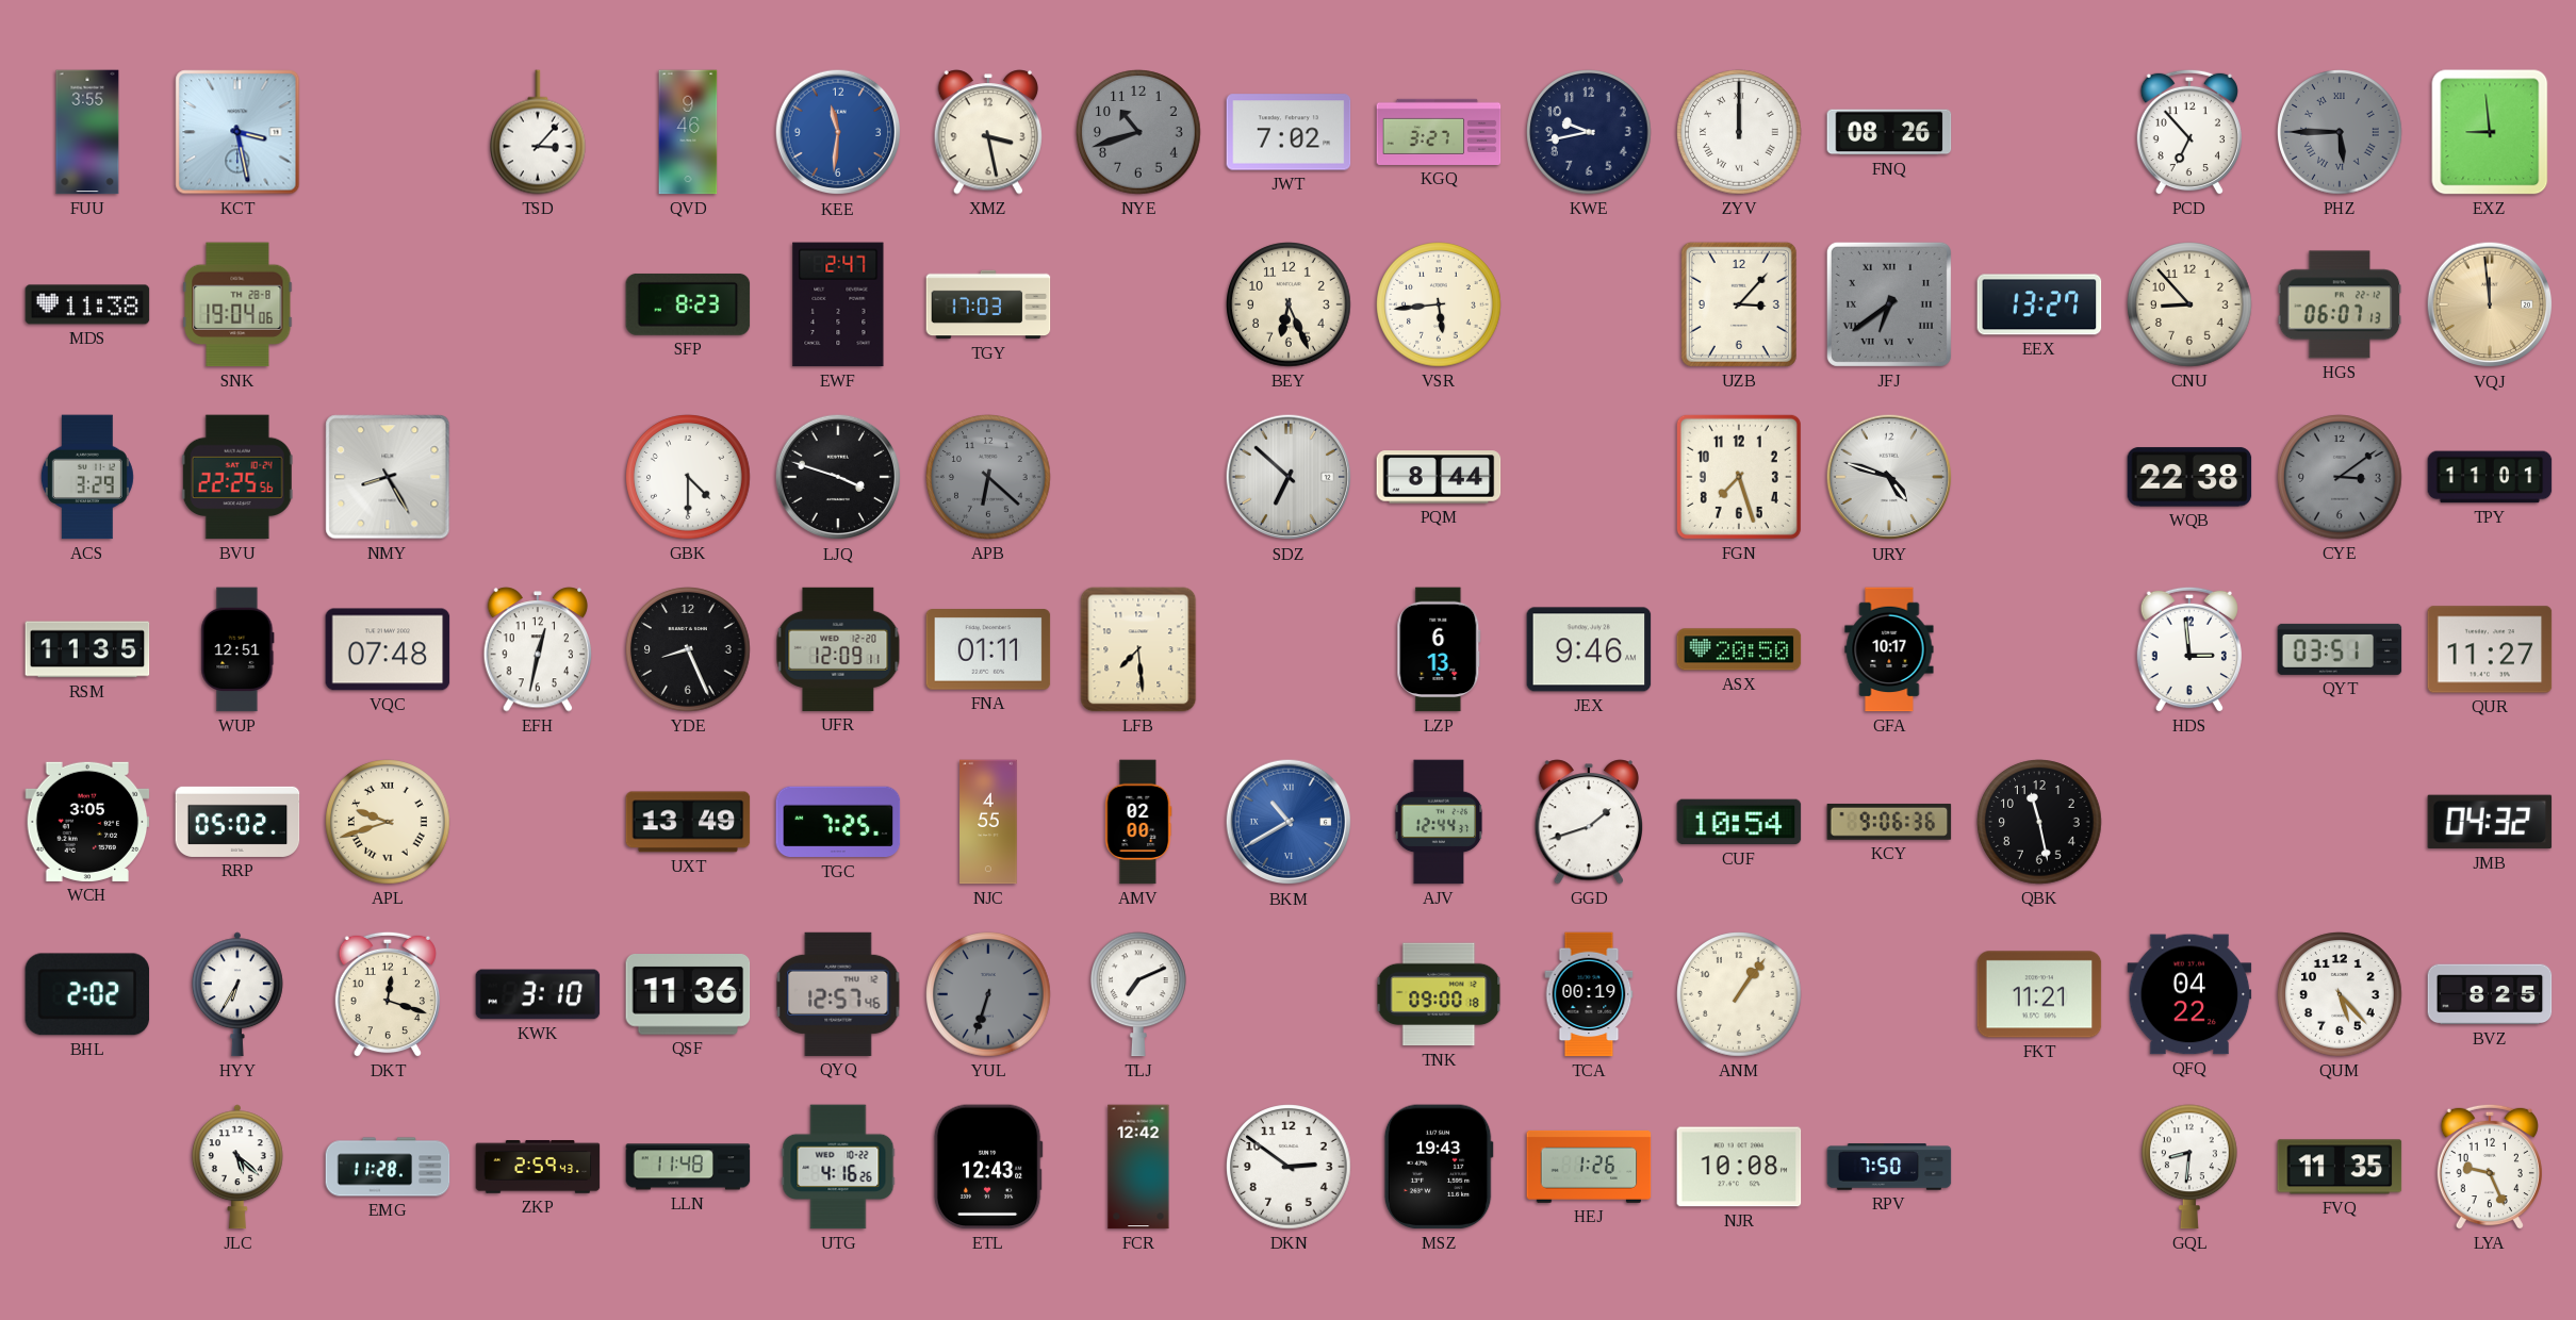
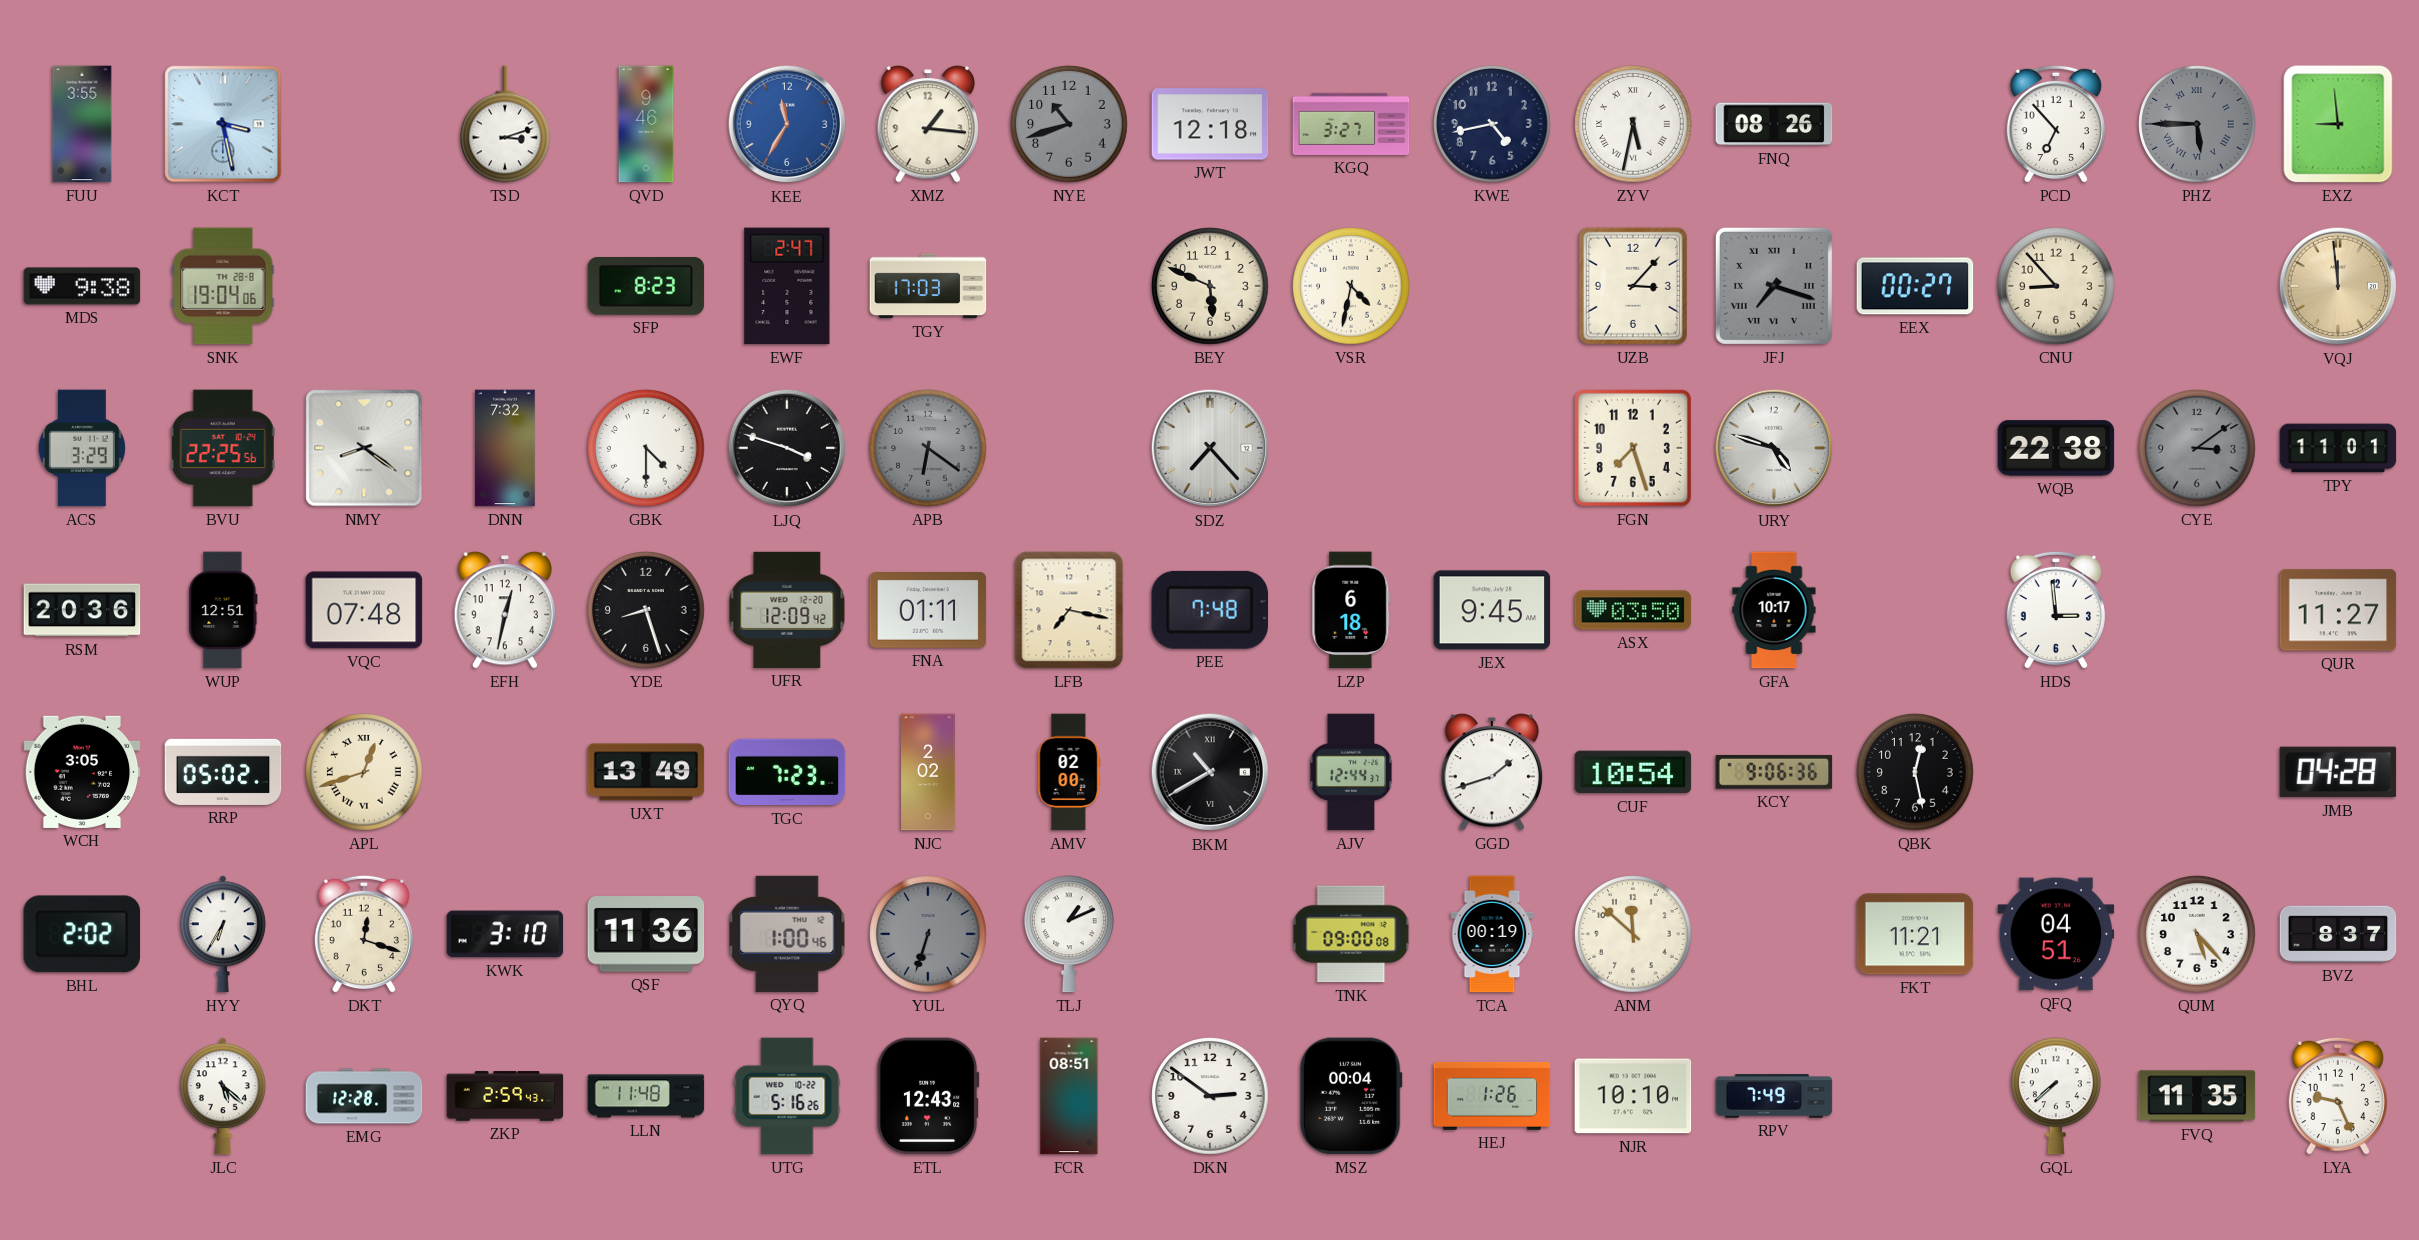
TSD: 3:07 -> 3:12
KEE: 11:31 -> 11:35
XMZ: 3:28 -> 1:16
JWT: 7:02 -> 12:18
KWE: 9:43 -> 4:43
ZYV: 12:00 -> 5:32
MDS: 11:38 -> 9:38
BEY: 6:26 -> 5:49
VSR: 5:44 -> 4:32
JFJ: 6:39 -> 7:18
EEX: 13:27 -> 00:27
HGS: 06:07 -> none
NMY: 8:25 -> 8:21
DNN: none -> 7:32
APB: 6:22 -> 6:21
SDZ: 6:52 -> 7:23
PQM: 8:44 -> none
RSM: 11:35 -> 20:36
YDE: 8:26 -> 8:27
UFR: 12:09:11 -> 12:09:42
LFB: 7:29 -> 7:17
PEE: none -> 7:48
LZP: 6:13 -> 6:18
JEX: 9:46 -> 9:45
ASX: 20:50 -> 03:50
QYT: 03:51 -> none
APL: 9:42 -> 12:42
TGC: 7:25 -> 7:23
NJC: 4:55 -> 2:02
BKM dial: blue -> black
QBK: 11:28 -> 12:28
JMB: 04:32 -> 04:28
QYQ: 12:57 -> 1:00
TLJ: 7:11 -> 1:11
TNK: 09:00:18 -> 09:00:08
ANM: 1:06 -> 11:52
QFQ: 04:22 -> 04:51
BVZ: 8:25 -> 8:37
EMG: 11:28 -> 12:28
UTG: 4:16 -> 5:16
FCR: 12:42 -> 08:51
MSZ: 19:43 -> 00:04
NJR: 10:08 -> 10:10
RPV: 7:50 -> 7:49
GQL: 8:31 -> 7:38
